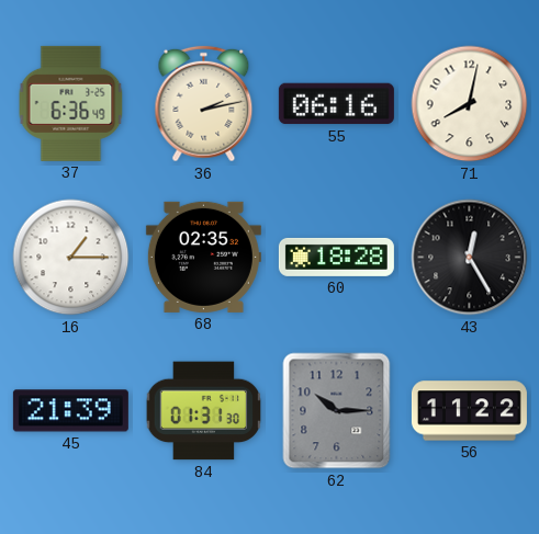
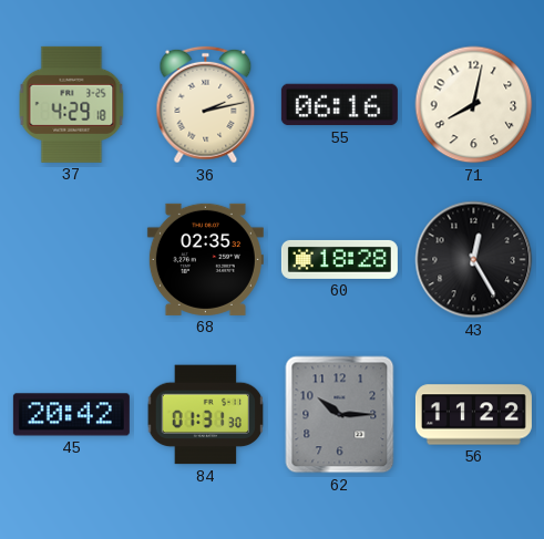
37: 6:36 -> 4:29
16: 1:15 -> none
45: 21:39 -> 20:42
